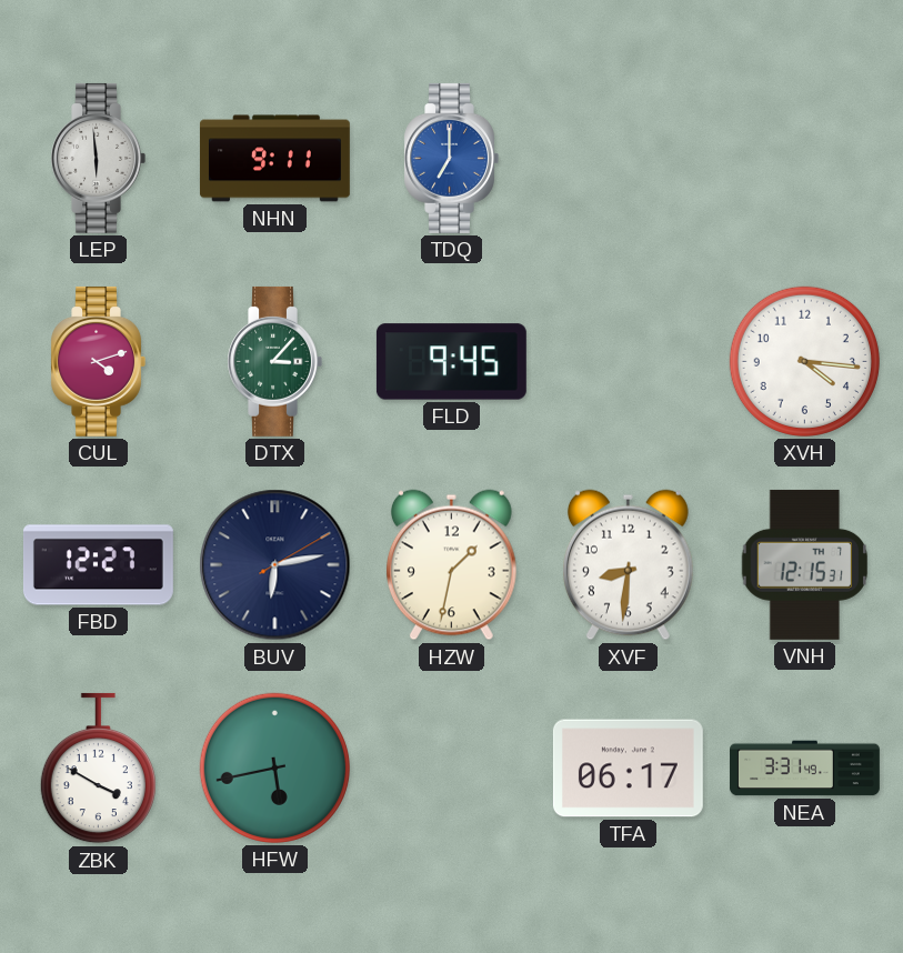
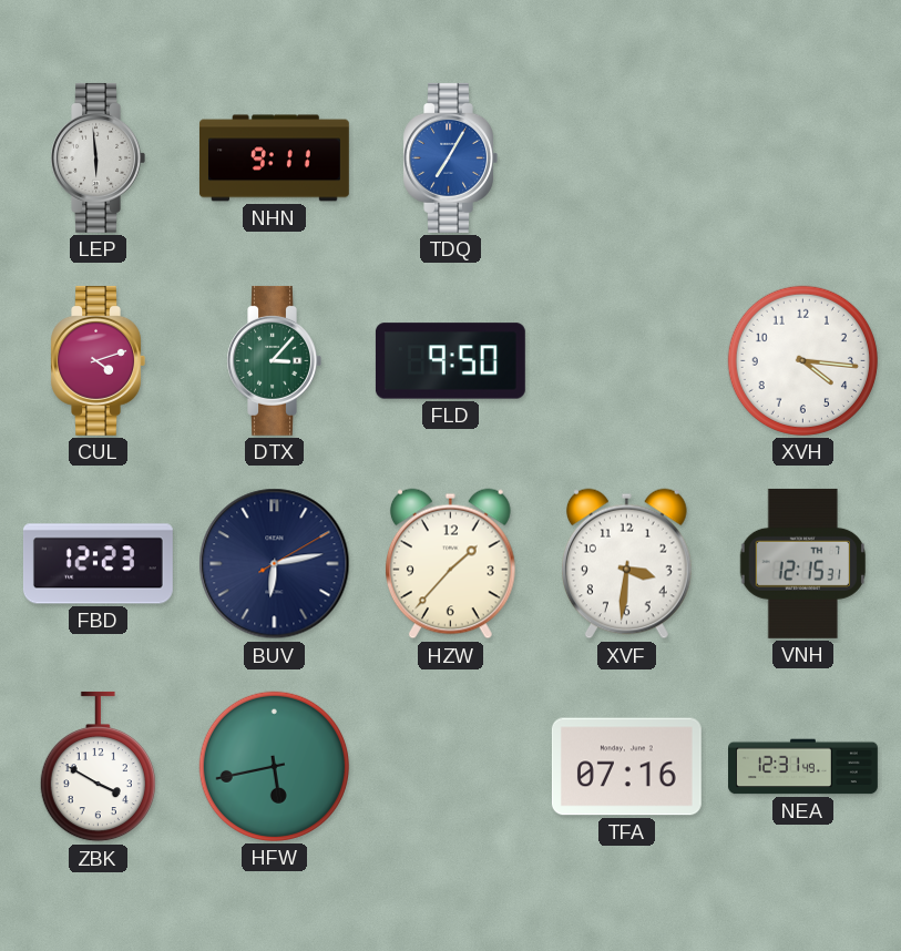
TDQ: 7:00 -> 7:05
FLD: 9:45 -> 9:50
FBD: 12:27 -> 12:23
HZW: 1:32 -> 1:37
XVF: 8:31 -> 3:31
TFA: 06:17 -> 07:16
NEA: 3:31 -> 12:31
